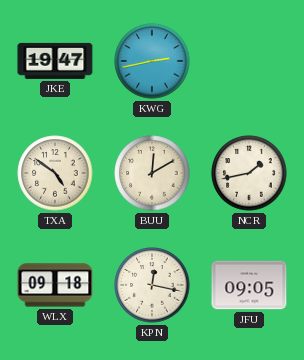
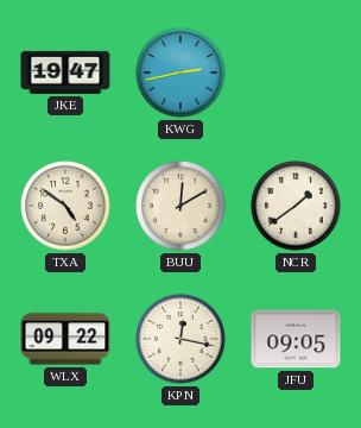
NCR: 1:43 -> 1:39
WLX: 09:18 -> 09:22
